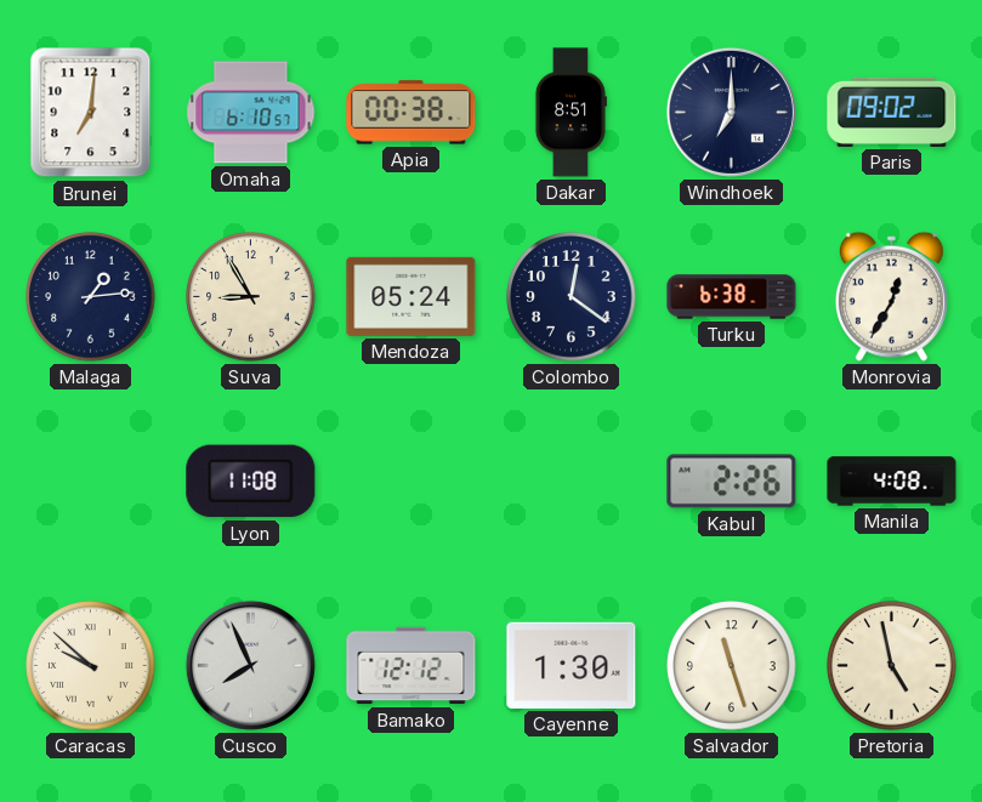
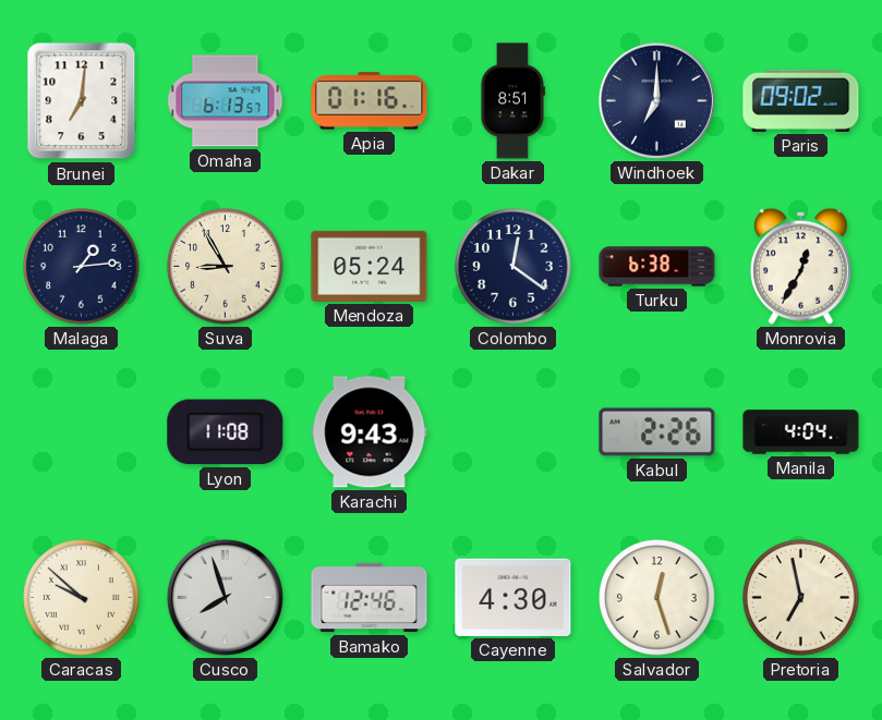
Omaha: 6:10 -> 6:13
Apia: 00:38 -> 01:16
Karachi: none -> 9:43
Manila: 4:08 -> 4:04
Cusco: 7:56 -> 7:57
Bamako: 12:12 -> 12:46
Cayenne: 1:30 -> 4:30
Salvador: 11:27 -> 12:27
Pretoria: 4:58 -> 6:58
